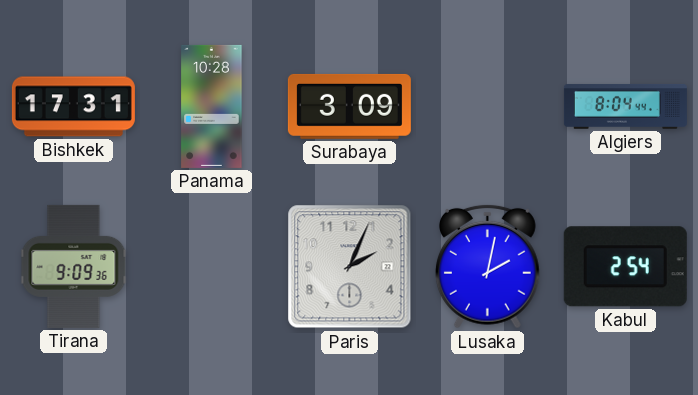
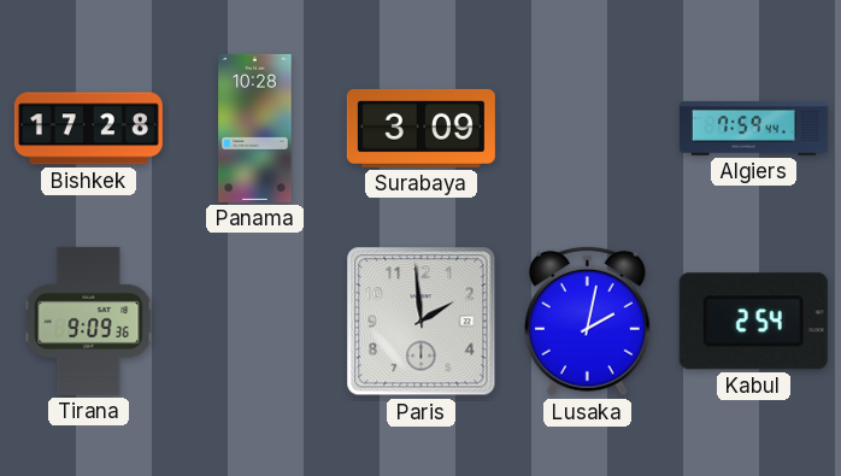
Bishkek: 17:31 -> 17:28
Algiers: 8:04 -> 7:59
Paris: 2:04 -> 1:59
